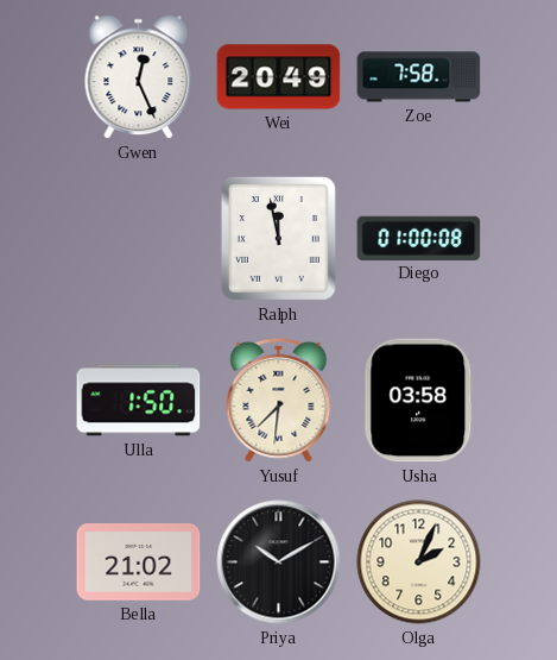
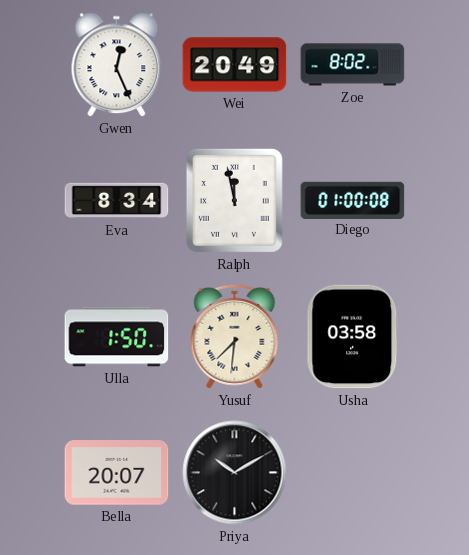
Zoe: 7:58 -> 8:02
Eva: none -> 8:34
Bella: 21:02 -> 20:07
Olga: 2:04 -> none
